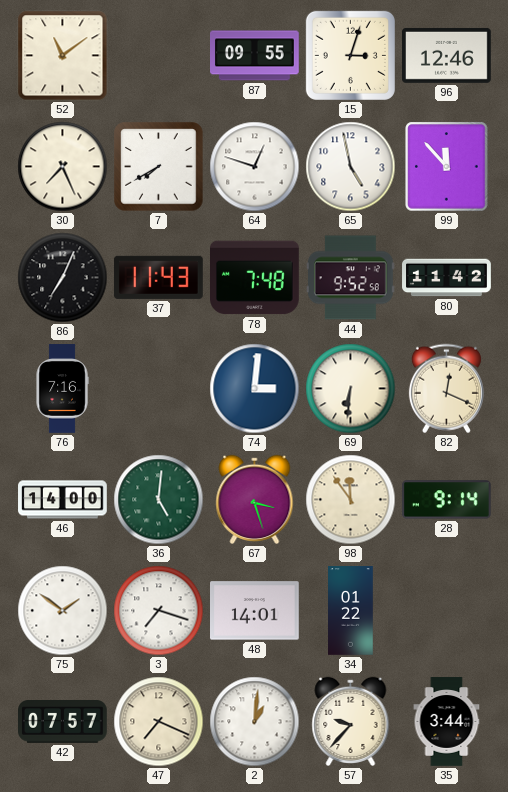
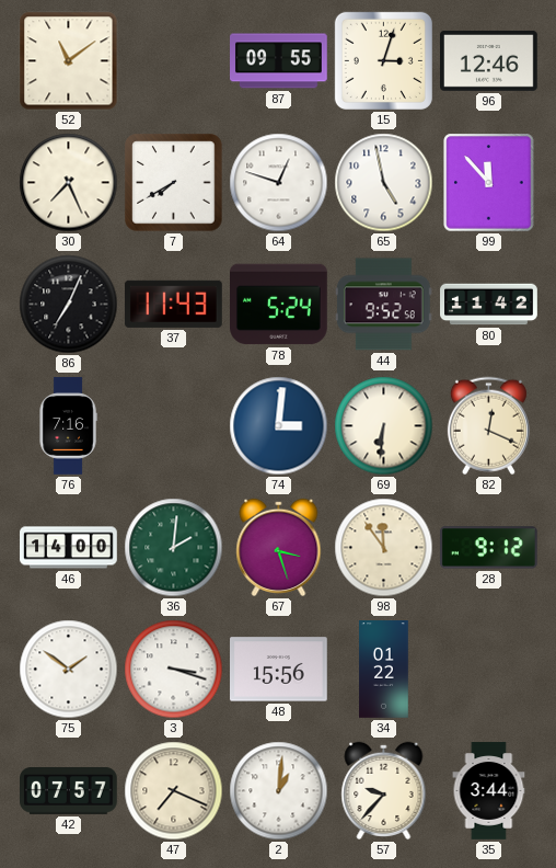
78: 7:48 -> 5:24
36: 5:01 -> 2:01
28: 9:14 -> 9:12
3: 7:18 -> 3:18
48: 14:01 -> 15:56
